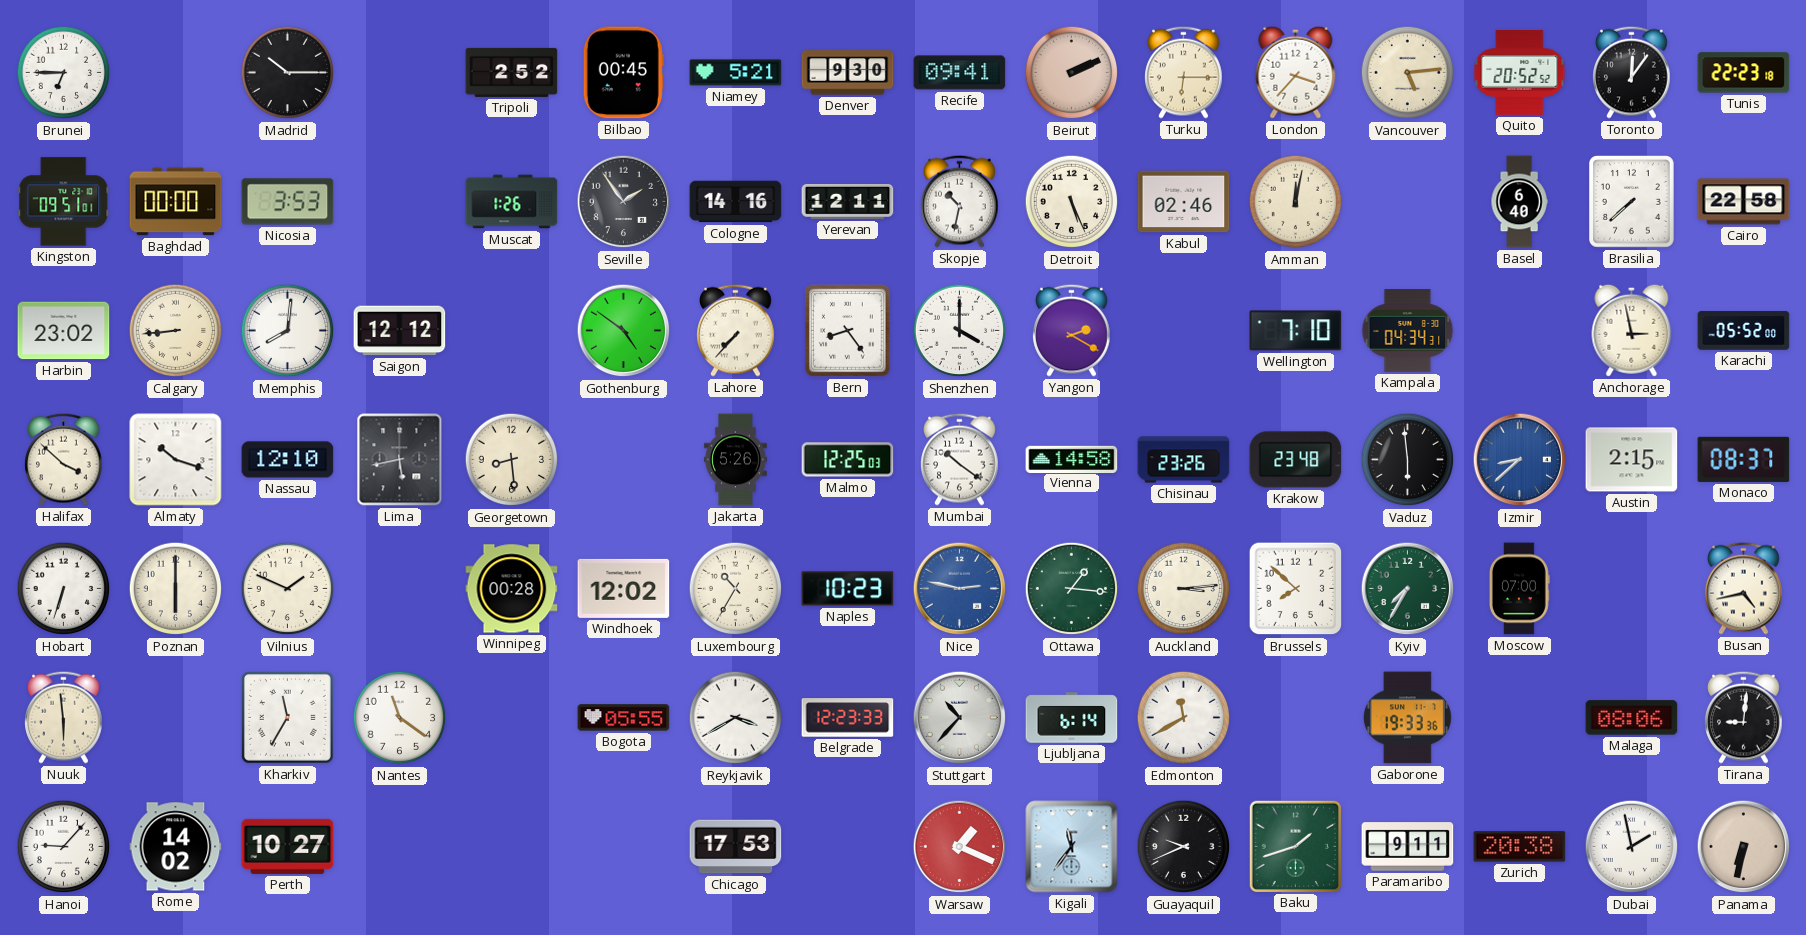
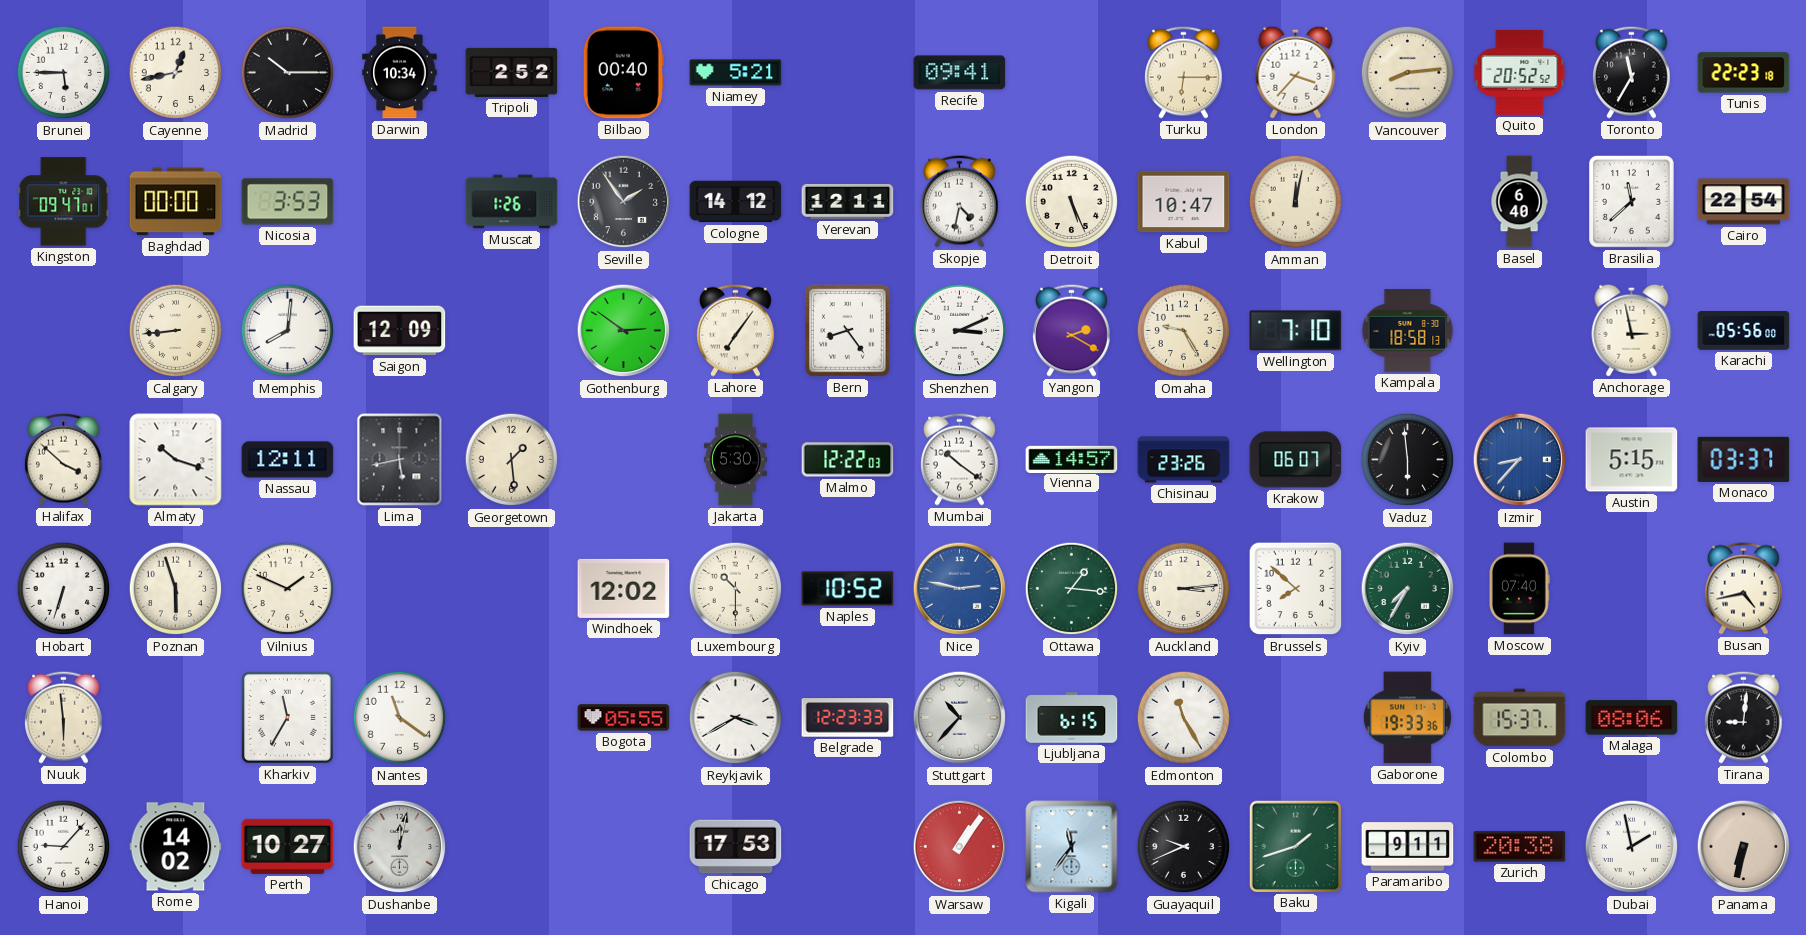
Brunei: 6:45 -> 5:45
Cayenne: none -> 12:43
Darwin: none -> 10:34
Bilbao: 00:45 -> 00:40
Denver: 9:30 -> none
Beirut: 2:11 -> none
Vancouver: 5:14 -> 8:14
Toronto: 12:06 -> 11:35
Kingston: 09:51 -> 09:47
Cologne: 14:16 -> 14:12
Skopje: 10:32 -> 4:32
Kabul: 02:46 -> 10:47
Brasilia: 7:38 -> 11:38
Cairo: 22:58 -> 22:54
Harbin: 23:02 -> none
Saigon: 12:12 -> 12:09
Gothenburg: 4:51 -> 2:51
Lahore: 7:37 -> 7:06
Shenzhen: 4:00 -> 3:11
Omaha: none -> 9:25
Kampala: 04:34 -> 18:58
Karachi: 05:52 -> 05:56
Nassau: 12:10 -> 12:11
Georgetown: 8:29 -> 1:29
Jakarta: 5:26 -> 5:30
Malmo: 12:25 -> 12:22
Vienna: 14:58 -> 14:57
Krakow: 23:48 -> 06:07
Izmir: 8:38 -> 8:37
Austin: 2:15 -> 5:15
Monaco: 08:37 -> 03:37
Poznan: 6:00 -> 5:57
Winnipeg: 00:28 -> none
Luxembourg: 10:35 -> 10:30
Naples: 10:23 -> 10:52
Moscow: 07:00 -> 07:40
Ljubljana: 6:14 -> 6:15
Edmonton: 11:40 -> 11:25
Colombo: none -> 15:37
Dushanbe: none -> 12:02
Warsaw: 1:19 -> 1:06
